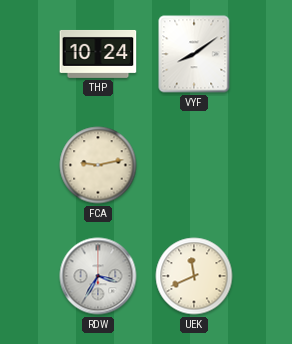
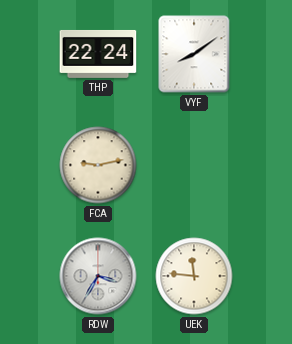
THP: 10:24 -> 22:24
UEK: 11:41 -> 11:46
